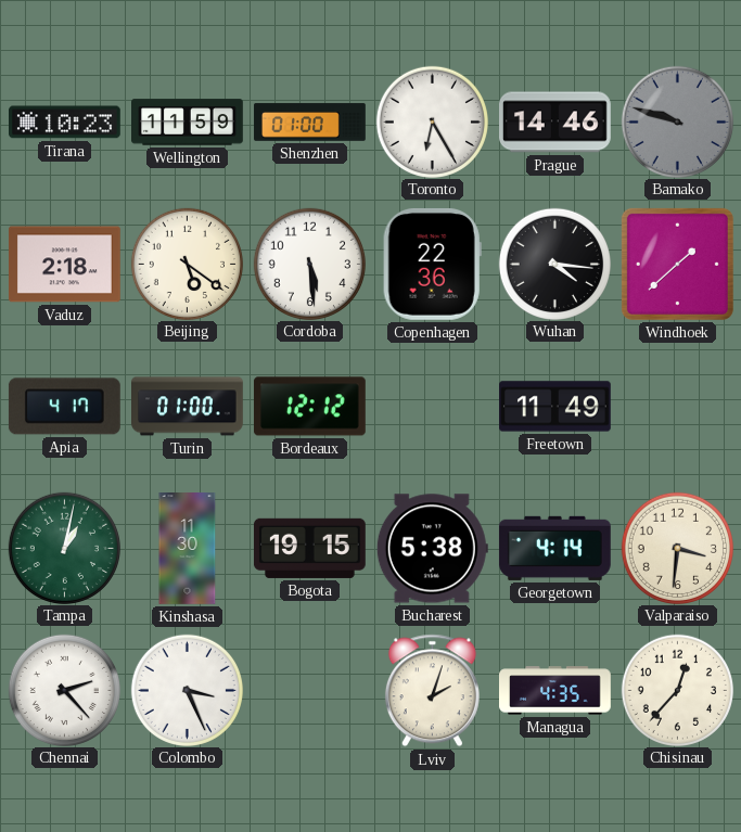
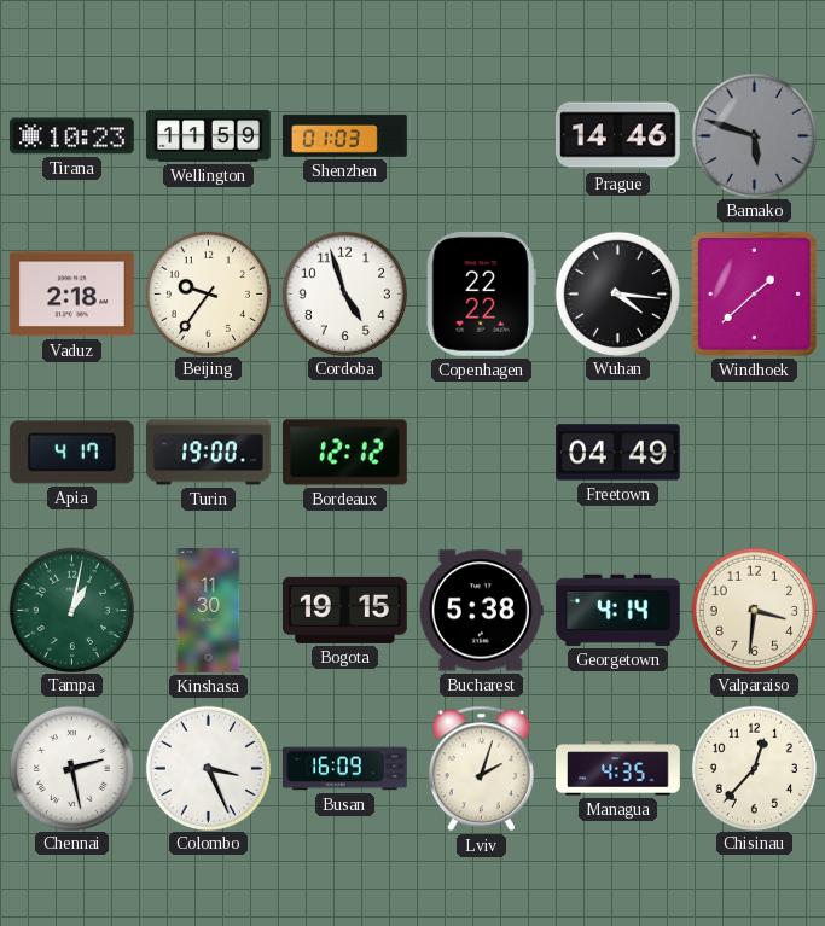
Shenzhen: 01:00 -> 01:03
Toronto: 6:25 -> none
Bamako: 9:48 -> 5:48
Beijing: 5:21 -> 9:36
Cordoba: 5:29 -> 4:57
Copenhagen: 22:36 -> 22:22
Turin: 01:00 -> 19:00
Freetown: 11:49 -> 04:49
Chennai: 2:23 -> 2:28
Busan: none -> 16:09
